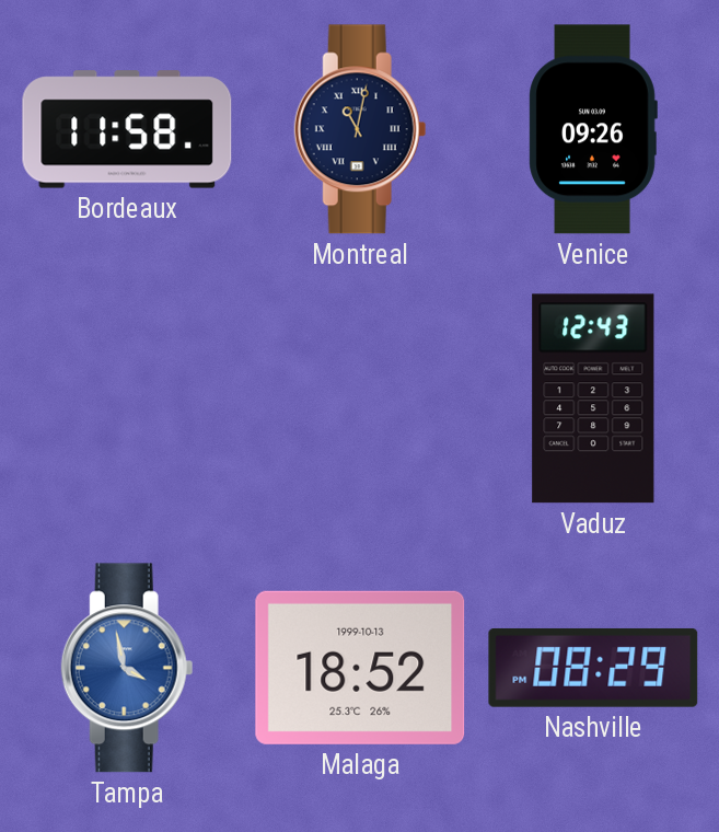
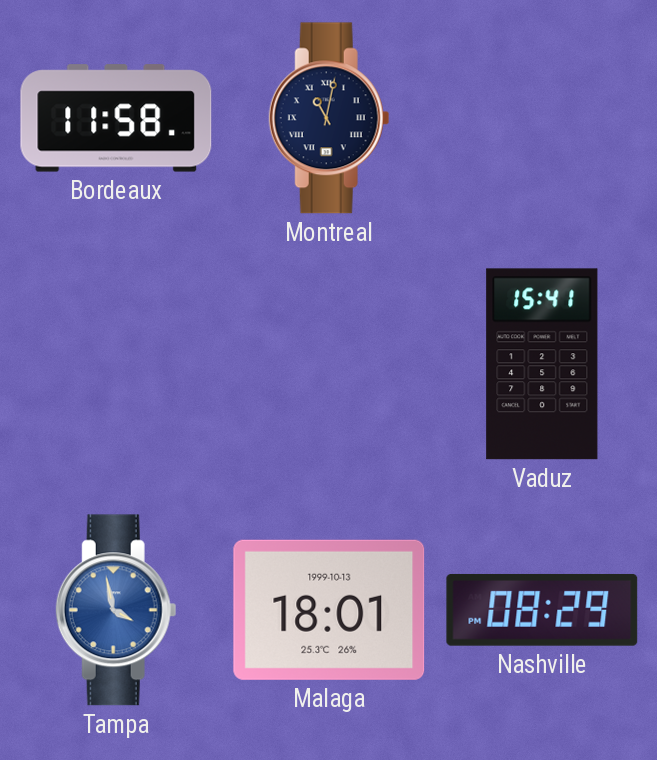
Venice: 09:26 -> none
Vaduz: 12:43 -> 15:41
Malaga: 18:52 -> 18:01
